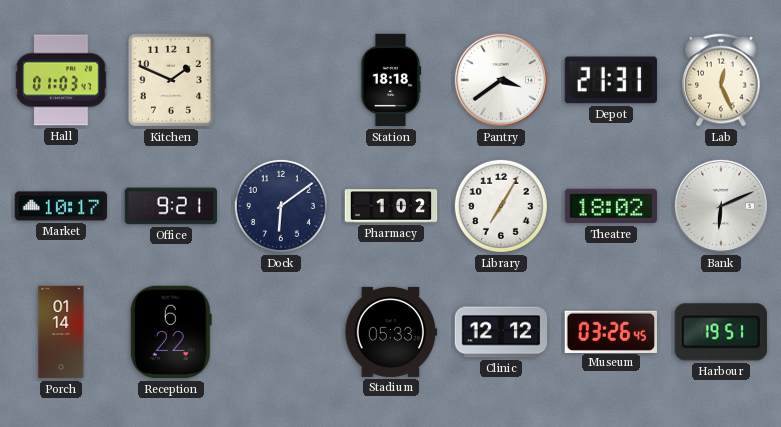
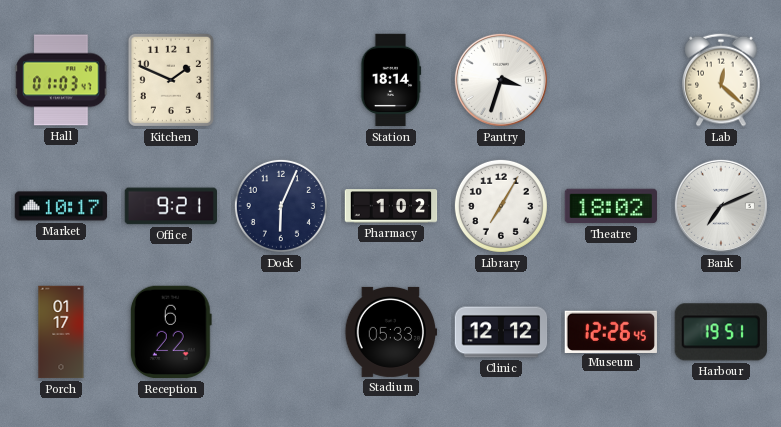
Station: 18:18 -> 18:14
Pantry: 3:39 -> 3:33
Depot: 21:31 -> none
Lab: 12:26 -> 12:22
Dock: 6:09 -> 6:04
Bank: 6:11 -> 7:11
Porch: 01:14 -> 01:17
Museum: 03:26 -> 12:26
